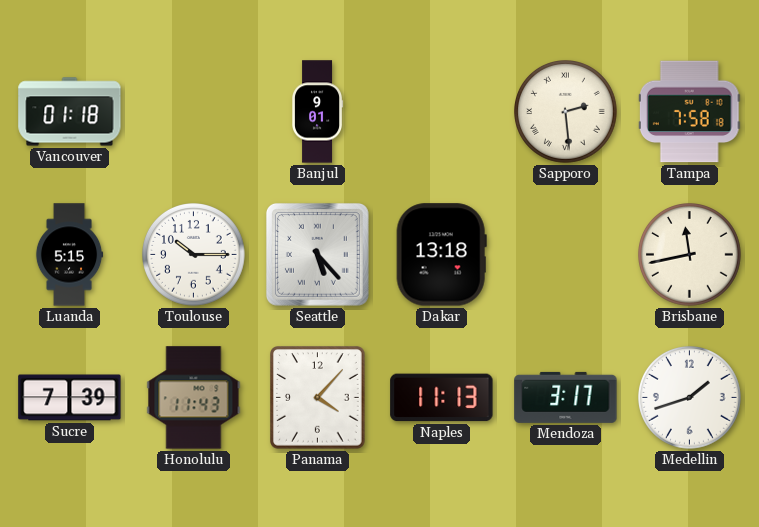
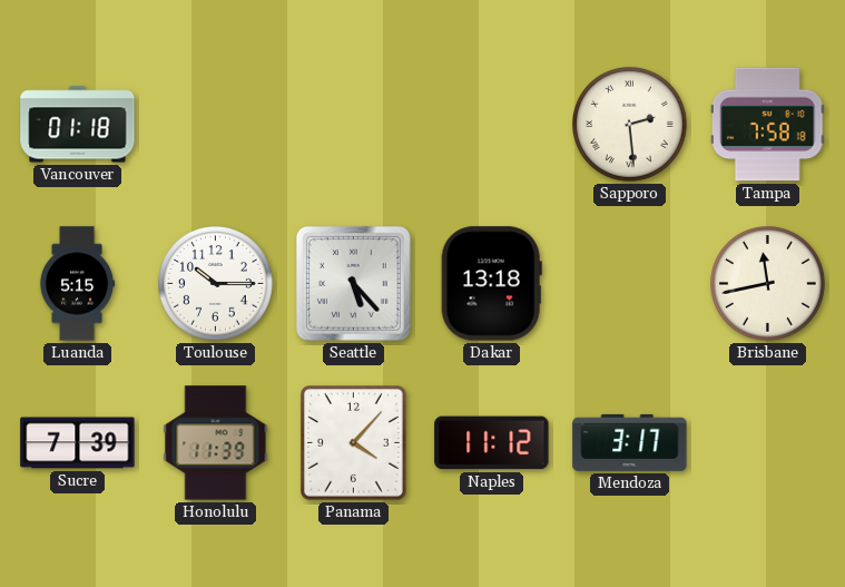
Banjul: 9:01 -> none
Honolulu: 11:43 -> 11:39
Naples: 11:13 -> 11:12
Medellin: 1:42 -> none
